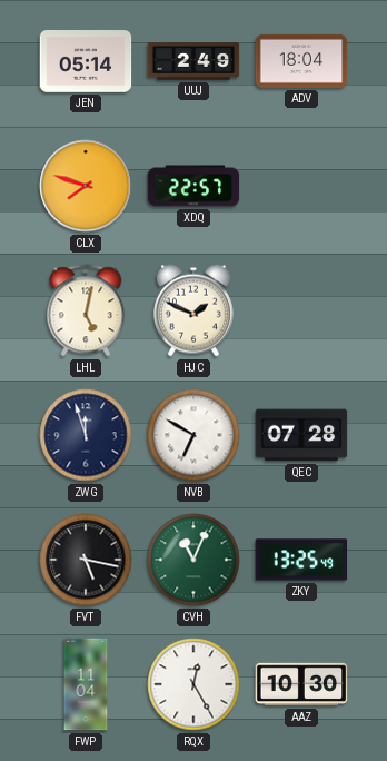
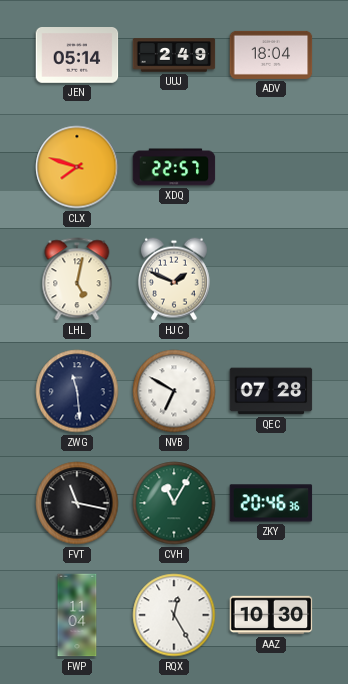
ZWG: 11:57 -> 11:29
FVT: 5:17 -> 11:17
CVH: 11:04 -> 11:05
ZKY: 13:25 -> 20:46
